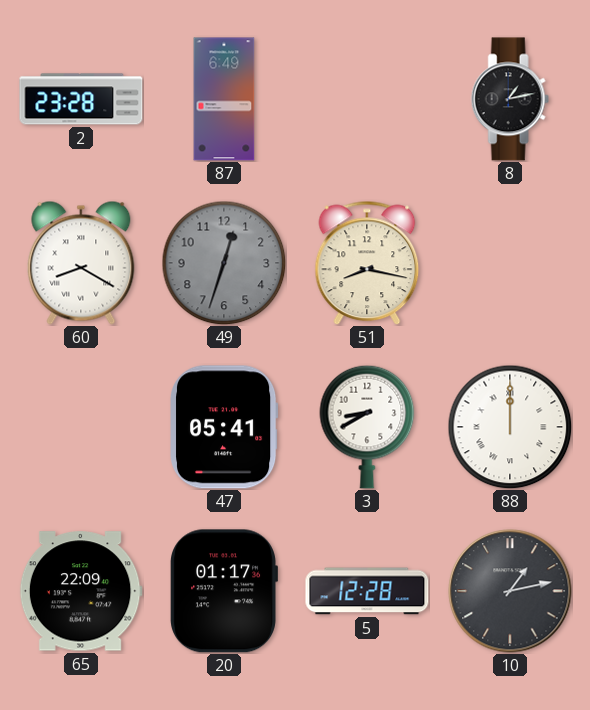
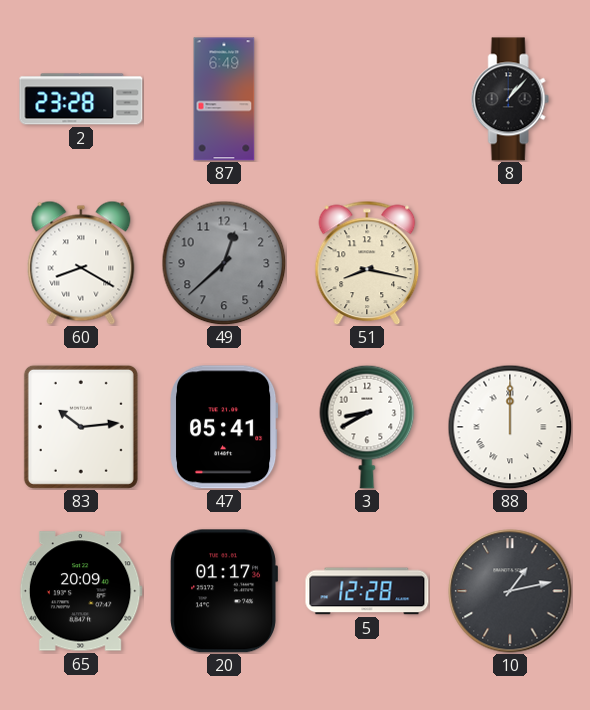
8: 1:13 -> 1:07
49: 12:33 -> 12:38
83: none -> 10:14
65: 22:09 -> 20:09
